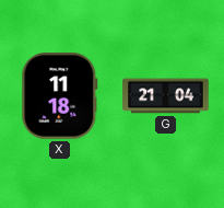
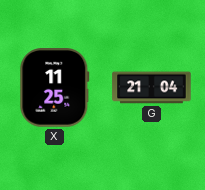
X: 11:18 -> 11:25
